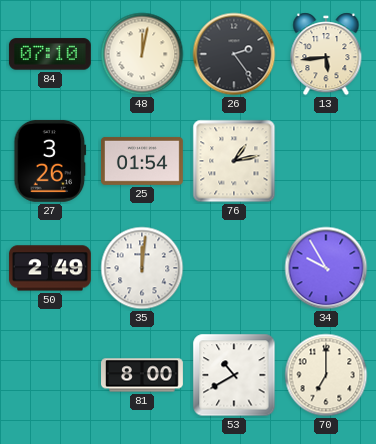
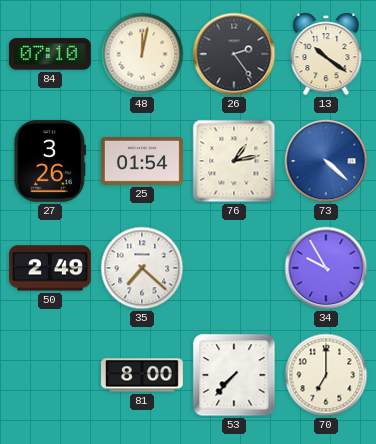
13: 5:44 -> 10:21
73: none -> 4:22
35: 12:01 -> 7:22
53: 10:40 -> 7:37
